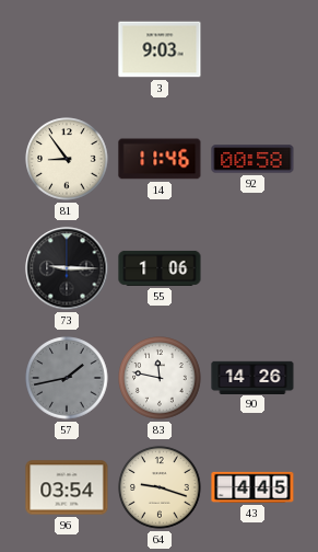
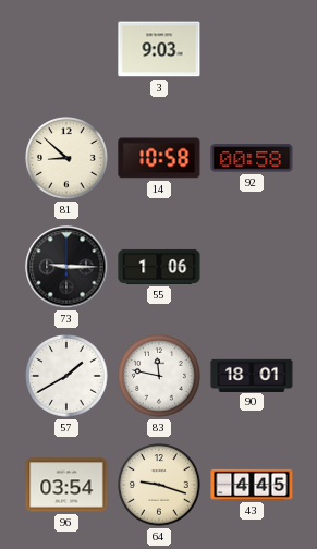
81: 8:54 -> 8:52
14: 11:46 -> 10:58
57: 1:43 -> 1:40
57 dial: grey -> white
90: 14:26 -> 18:01
